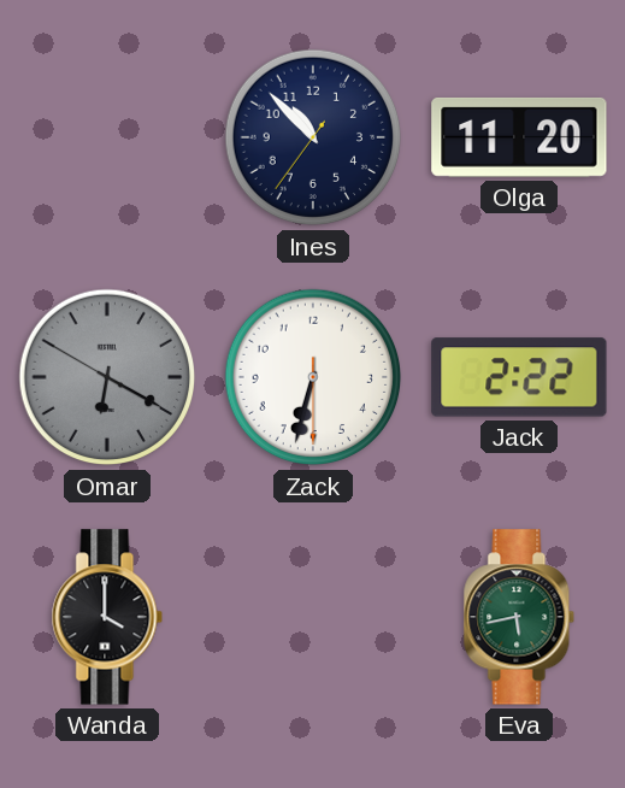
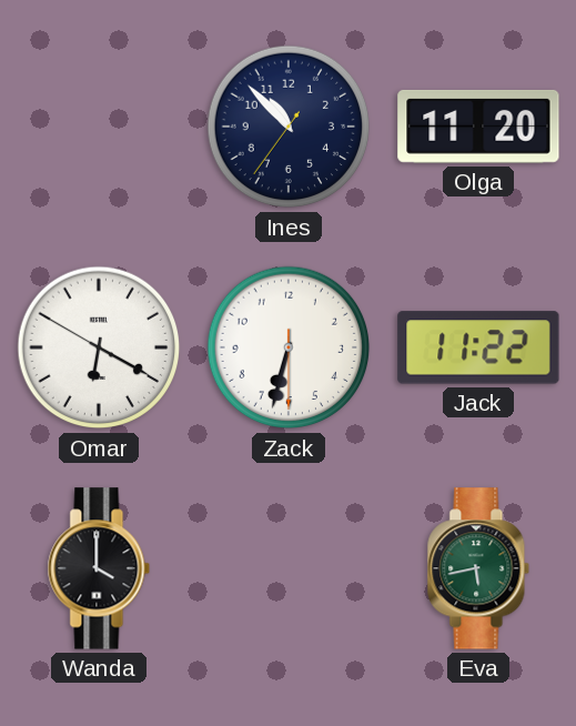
Omar dial: grey -> white
Jack: 2:22 -> 11:22
